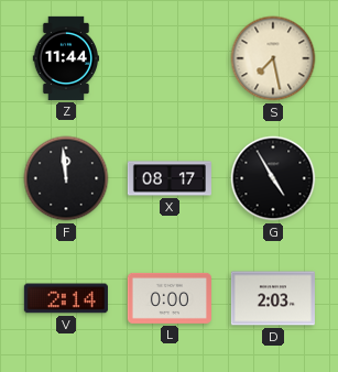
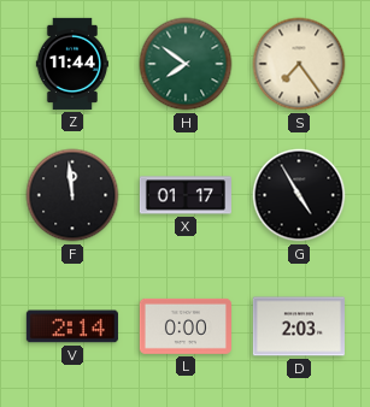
H: none -> 7:51
S: 7:28 -> 7:24
X: 08:17 -> 01:17
